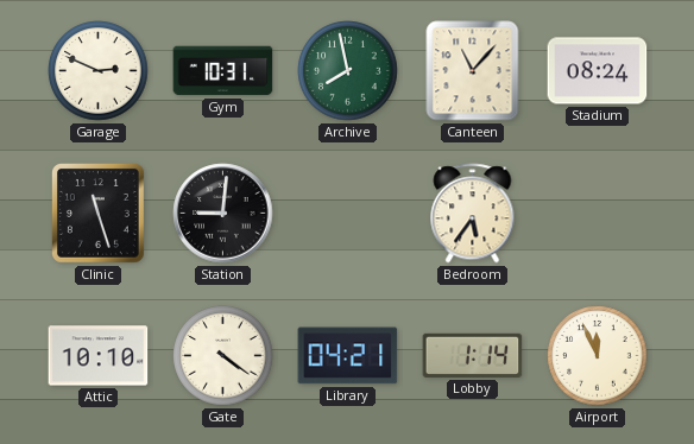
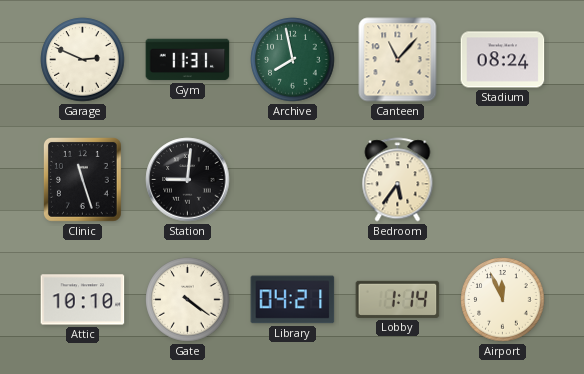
Gym: 10:31 -> 11:31
